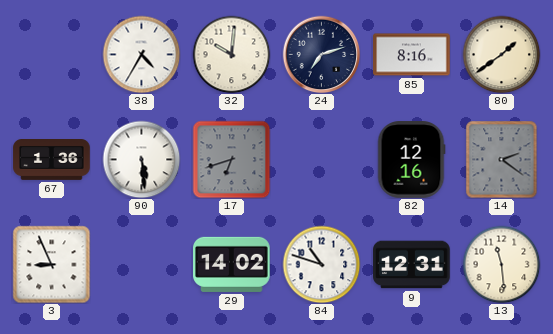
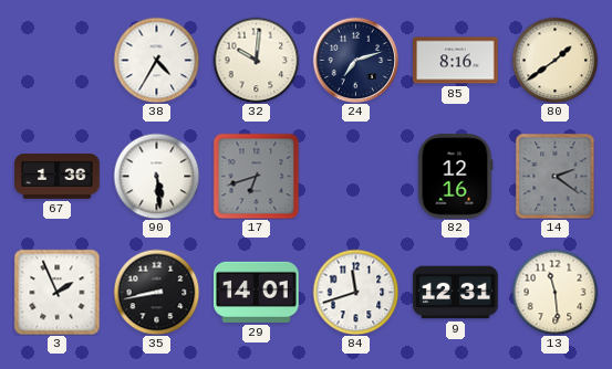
3: 8:56 -> 1:56
35: none -> 8:43
29: 14:02 -> 14:01
84: 10:48 -> 11:42
